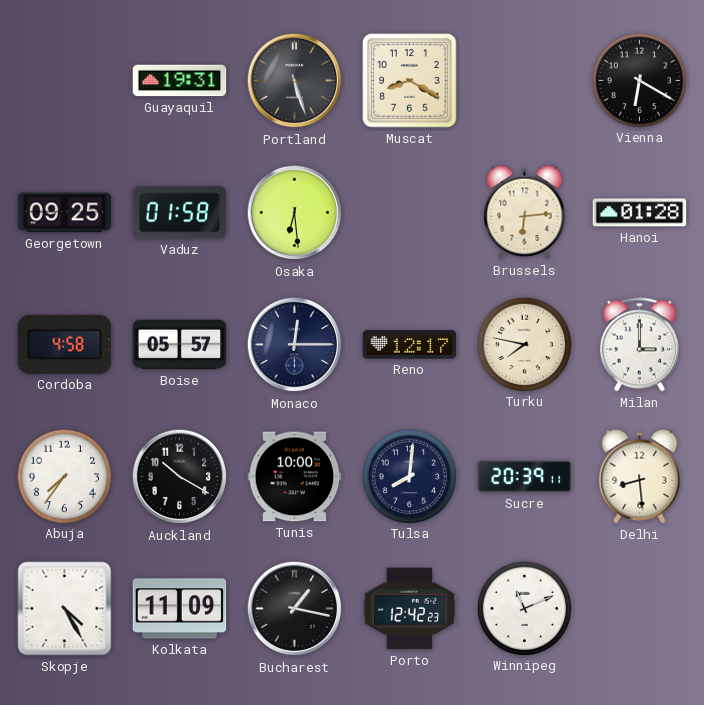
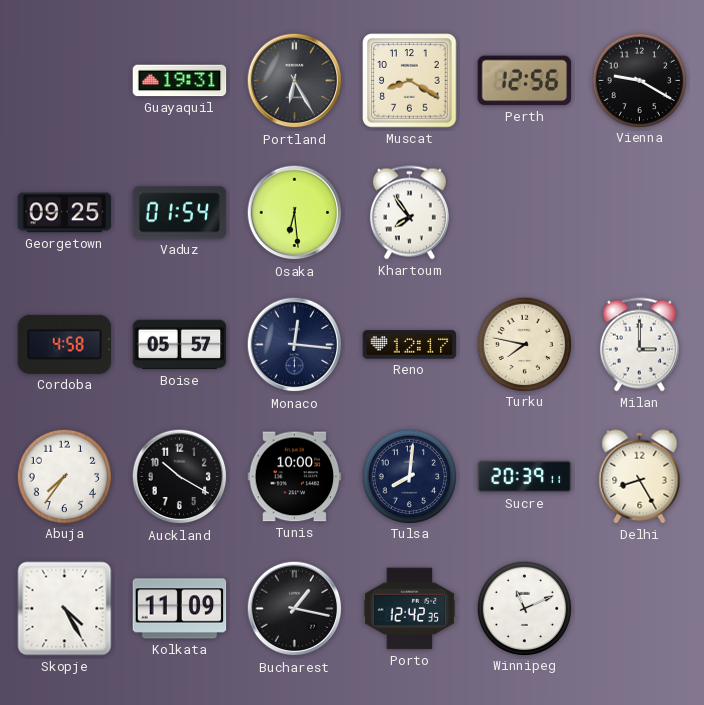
Portland: 5:27 -> 6:25
Perth: none -> 12:56
Vienna: 6:20 -> 9:20
Vaduz: 01:58 -> 01:54
Khartoum: none -> 7:54
Brussels: 6:14 -> none
Hanoi: 01:28 -> none
Monaco: 12:15 -> 12:16
Delhi: 8:29 -> 8:25
Porto: 12:42:23 -> 12:42:35
